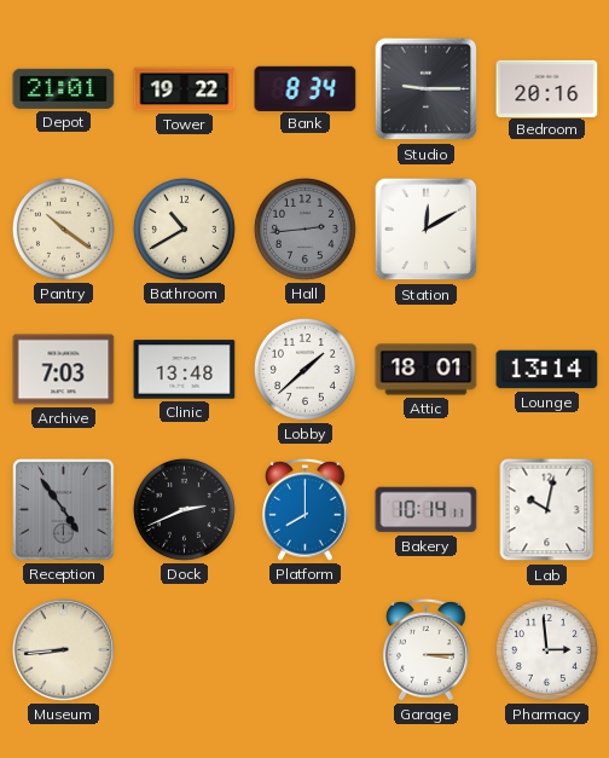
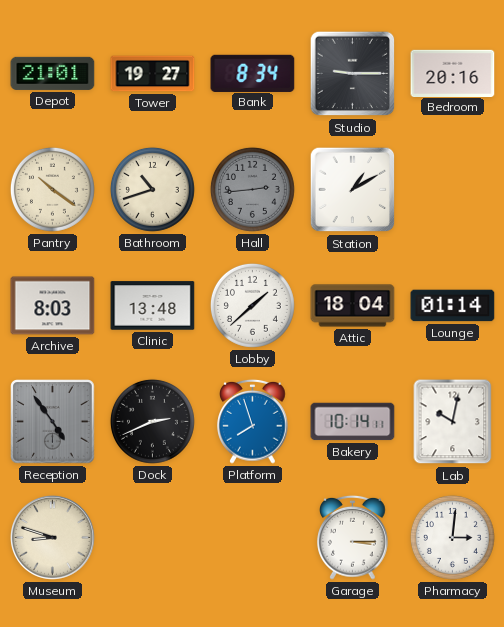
Tower: 19:22 -> 19:27
Bathroom: 10:40 -> 10:42
Station: 12:10 -> 1:10
Archive: 7:03 -> 8:03
Attic: 18:01 -> 18:04
Lounge: 13:14 -> 01:14
Platform: 8:00 -> 7:57
Museum: 8:44 -> 8:48
Pharmacy: 2:59 -> 3:01
